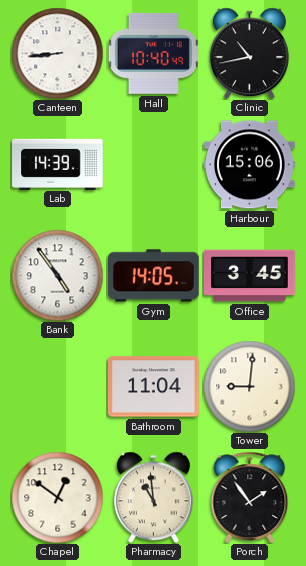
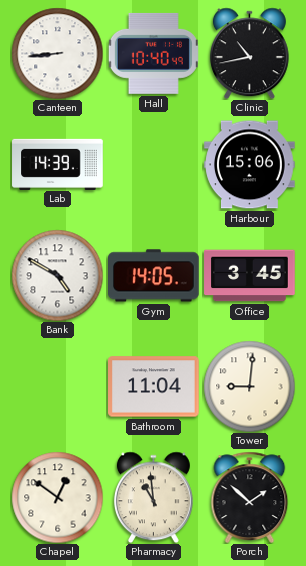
Bank: 4:54 -> 4:50
Porch: 1:54 -> 1:52
